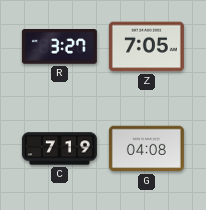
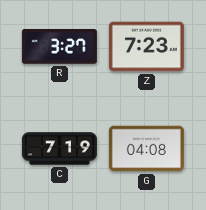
Z: 7:05 -> 7:23
